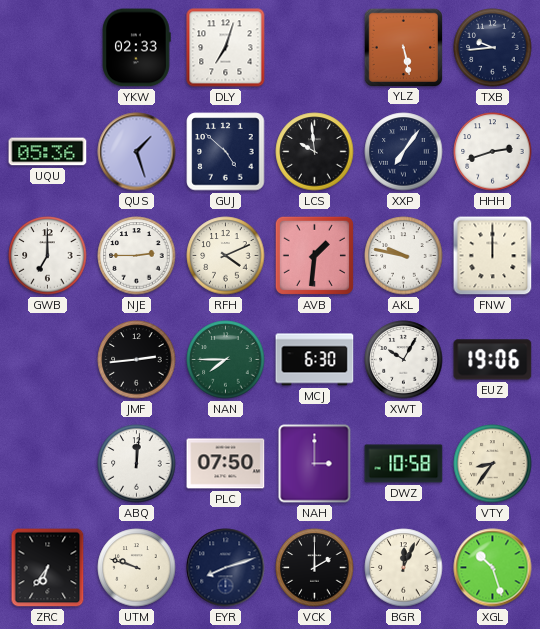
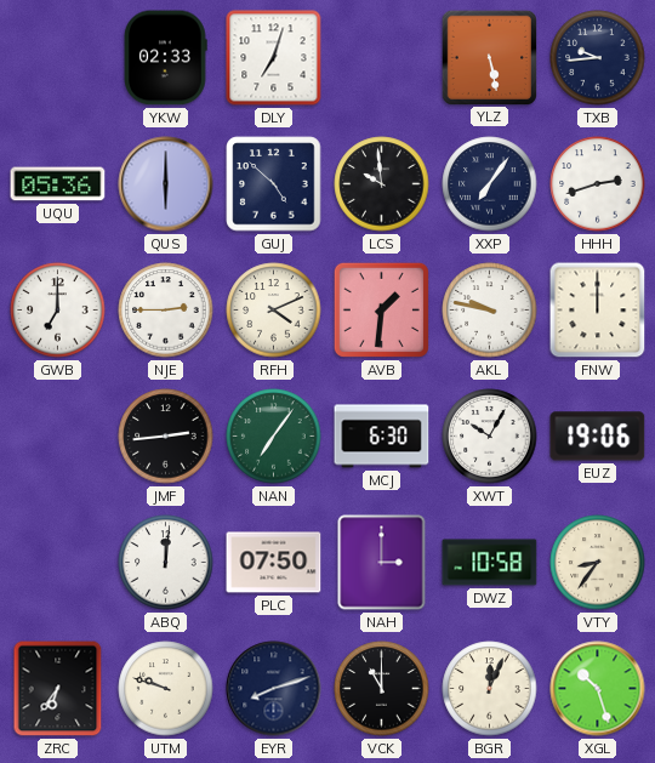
QUS: 1:27 -> 6:00
NAN: 7:45 -> 7:06
VCK: 2:00 -> 11:00
